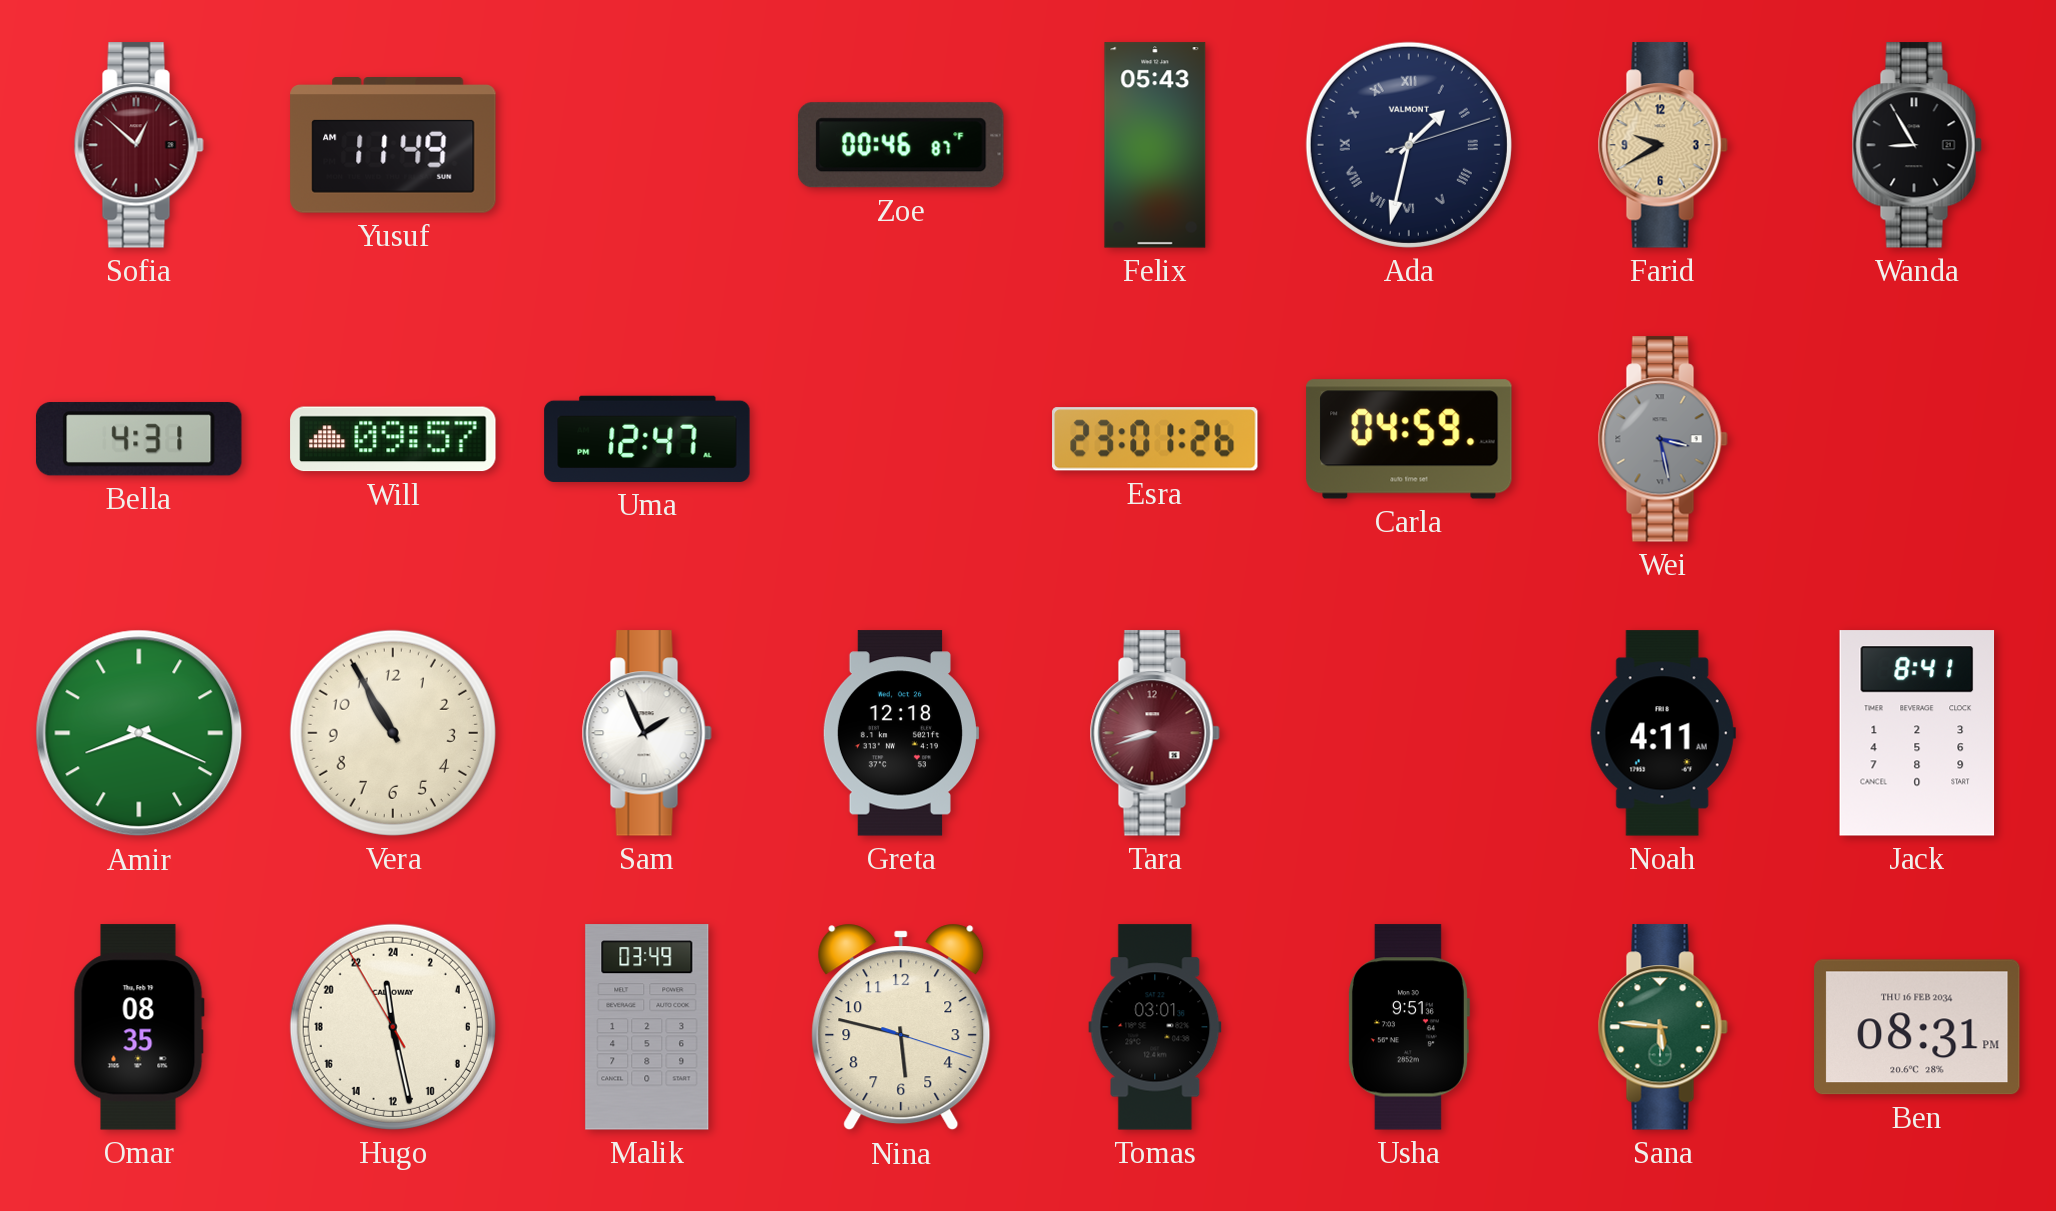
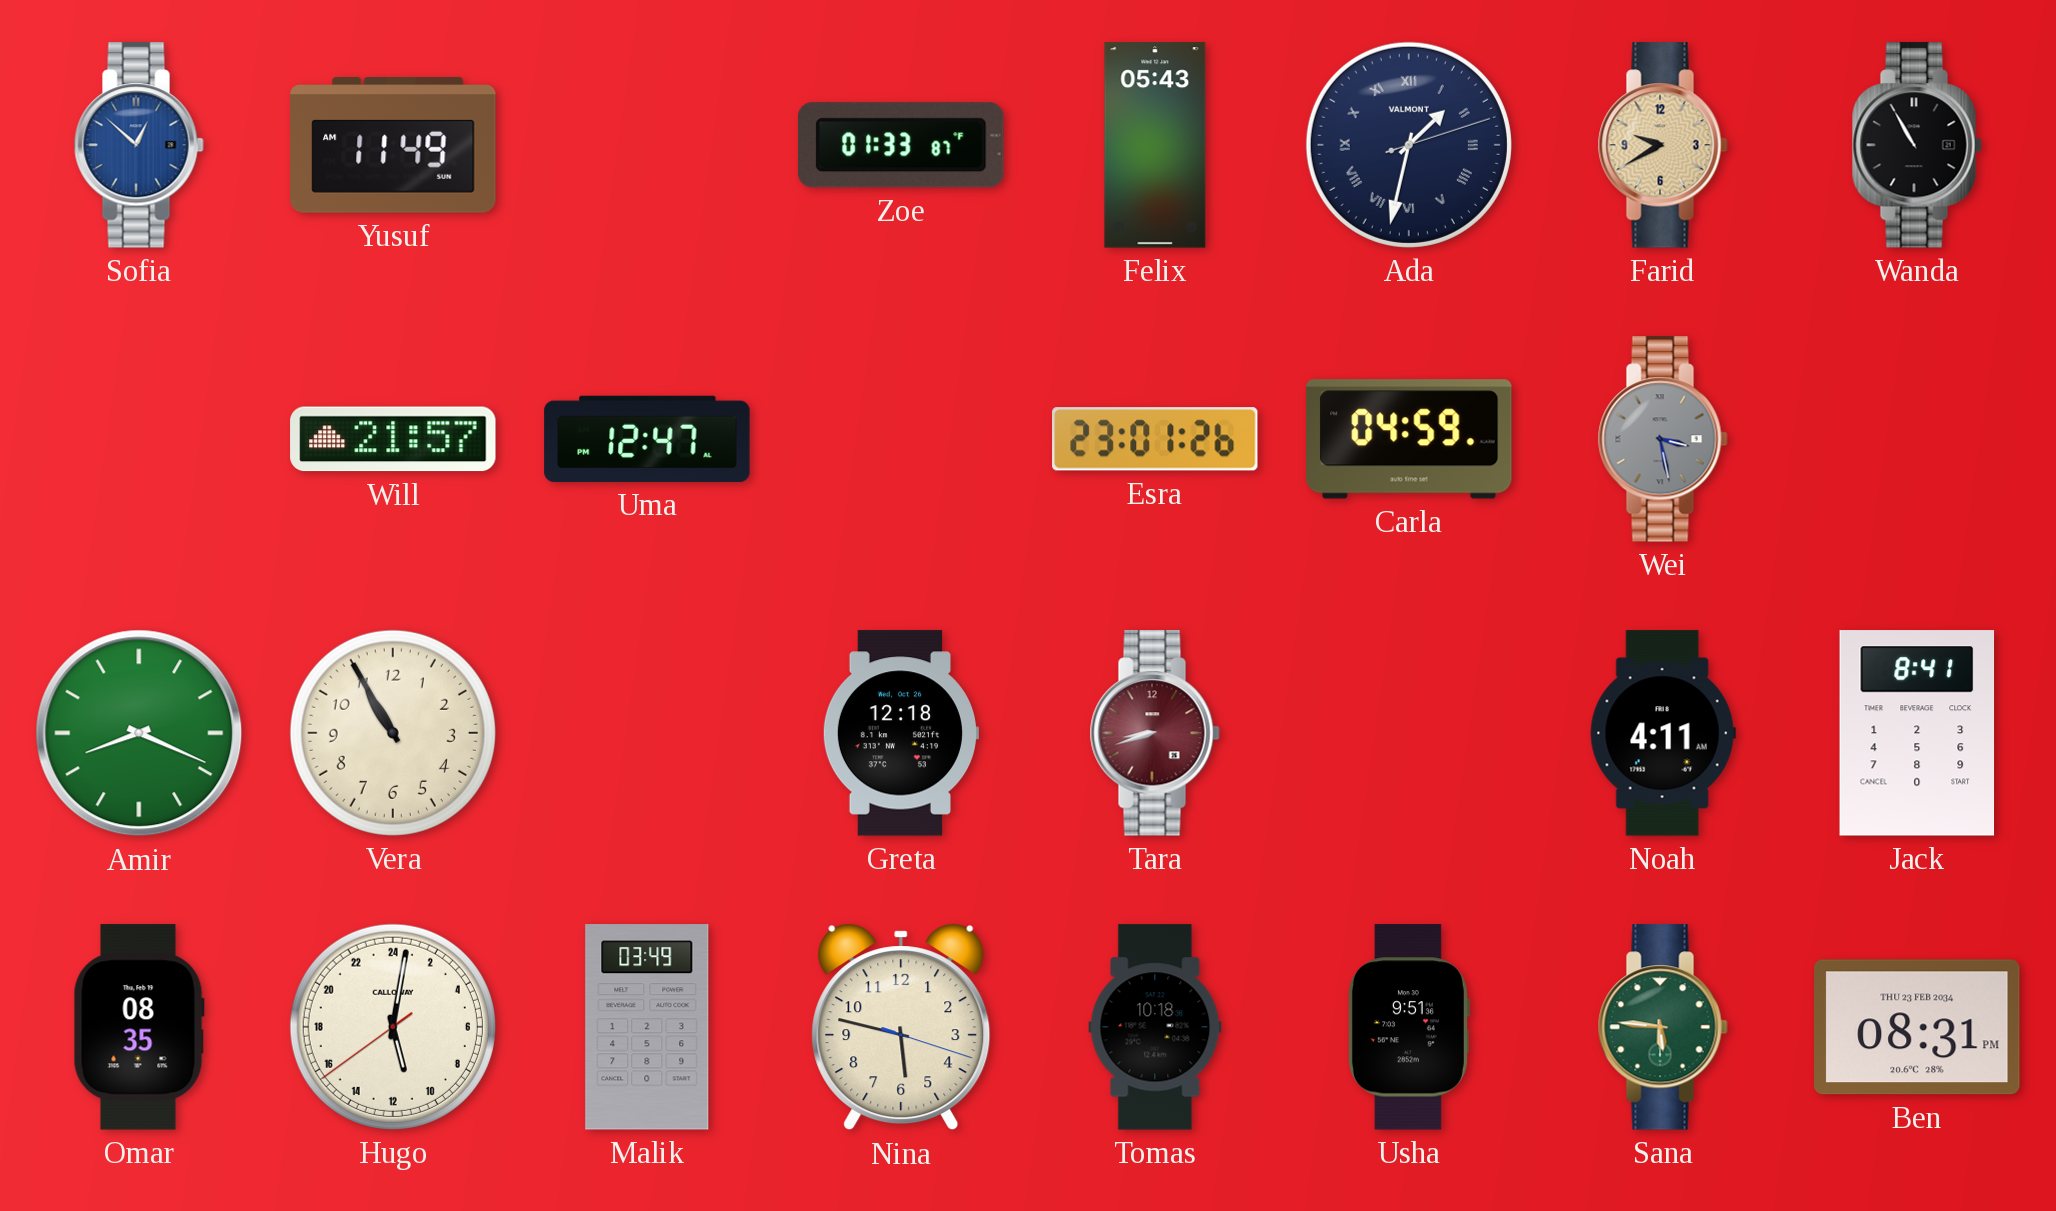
Sofia dial: burgundy -> blue
Zoe: 00:46 -> 01:33
Wanda: 8:55 -> 10:55
Bella: 4:31 -> none
Will: 09:57 -> 21:57
Sam: 1:56 -> none
Hugo: 23:27 -> 11:01
Tomas: 03:01 -> 10:18
Ben date: THU 16 FEB 2034 -> THU 23 FEB 2034
